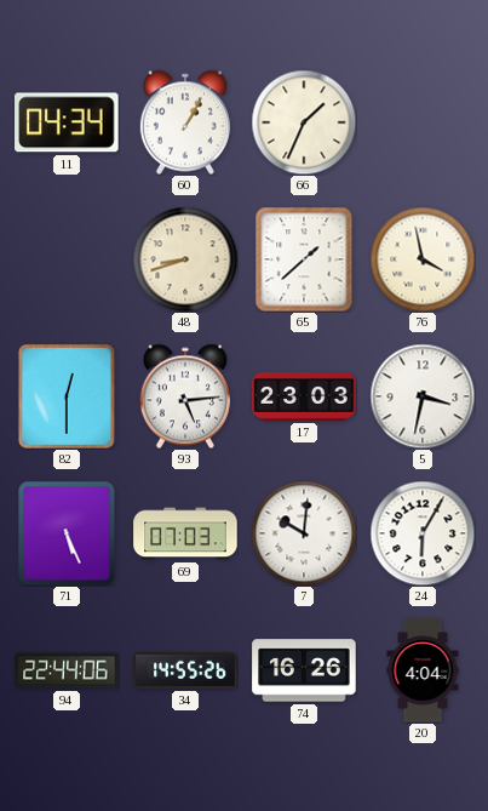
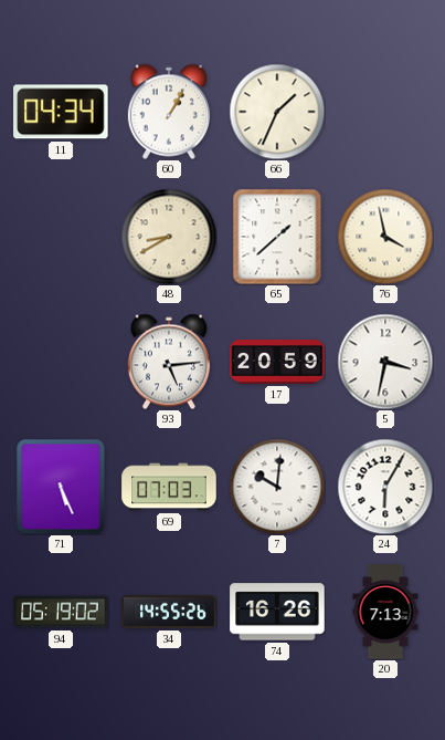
48: 8:42 -> 8:40
82: 12:30 -> none
17: 23:03 -> 20:59
94: 22:44 -> 05:19
20: 4:04 -> 7:13
